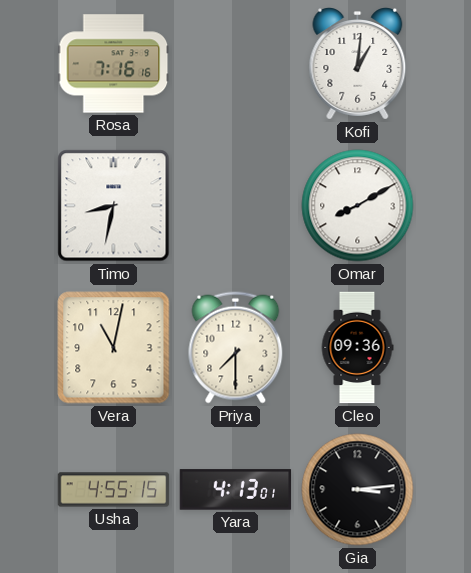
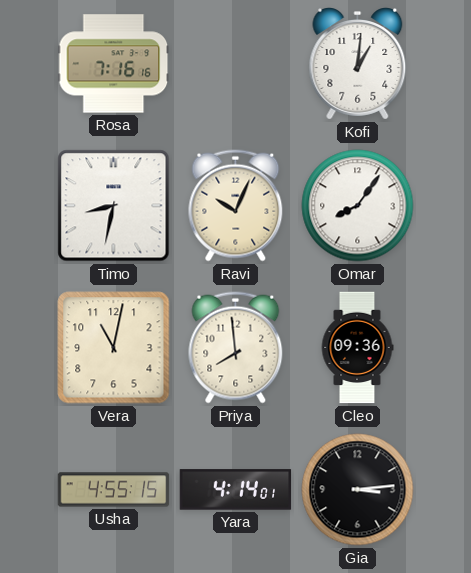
Ravi: none -> 10:04
Omar: 8:10 -> 8:06
Priya: 7:30 -> 7:59
Yara: 4:13 -> 4:14
